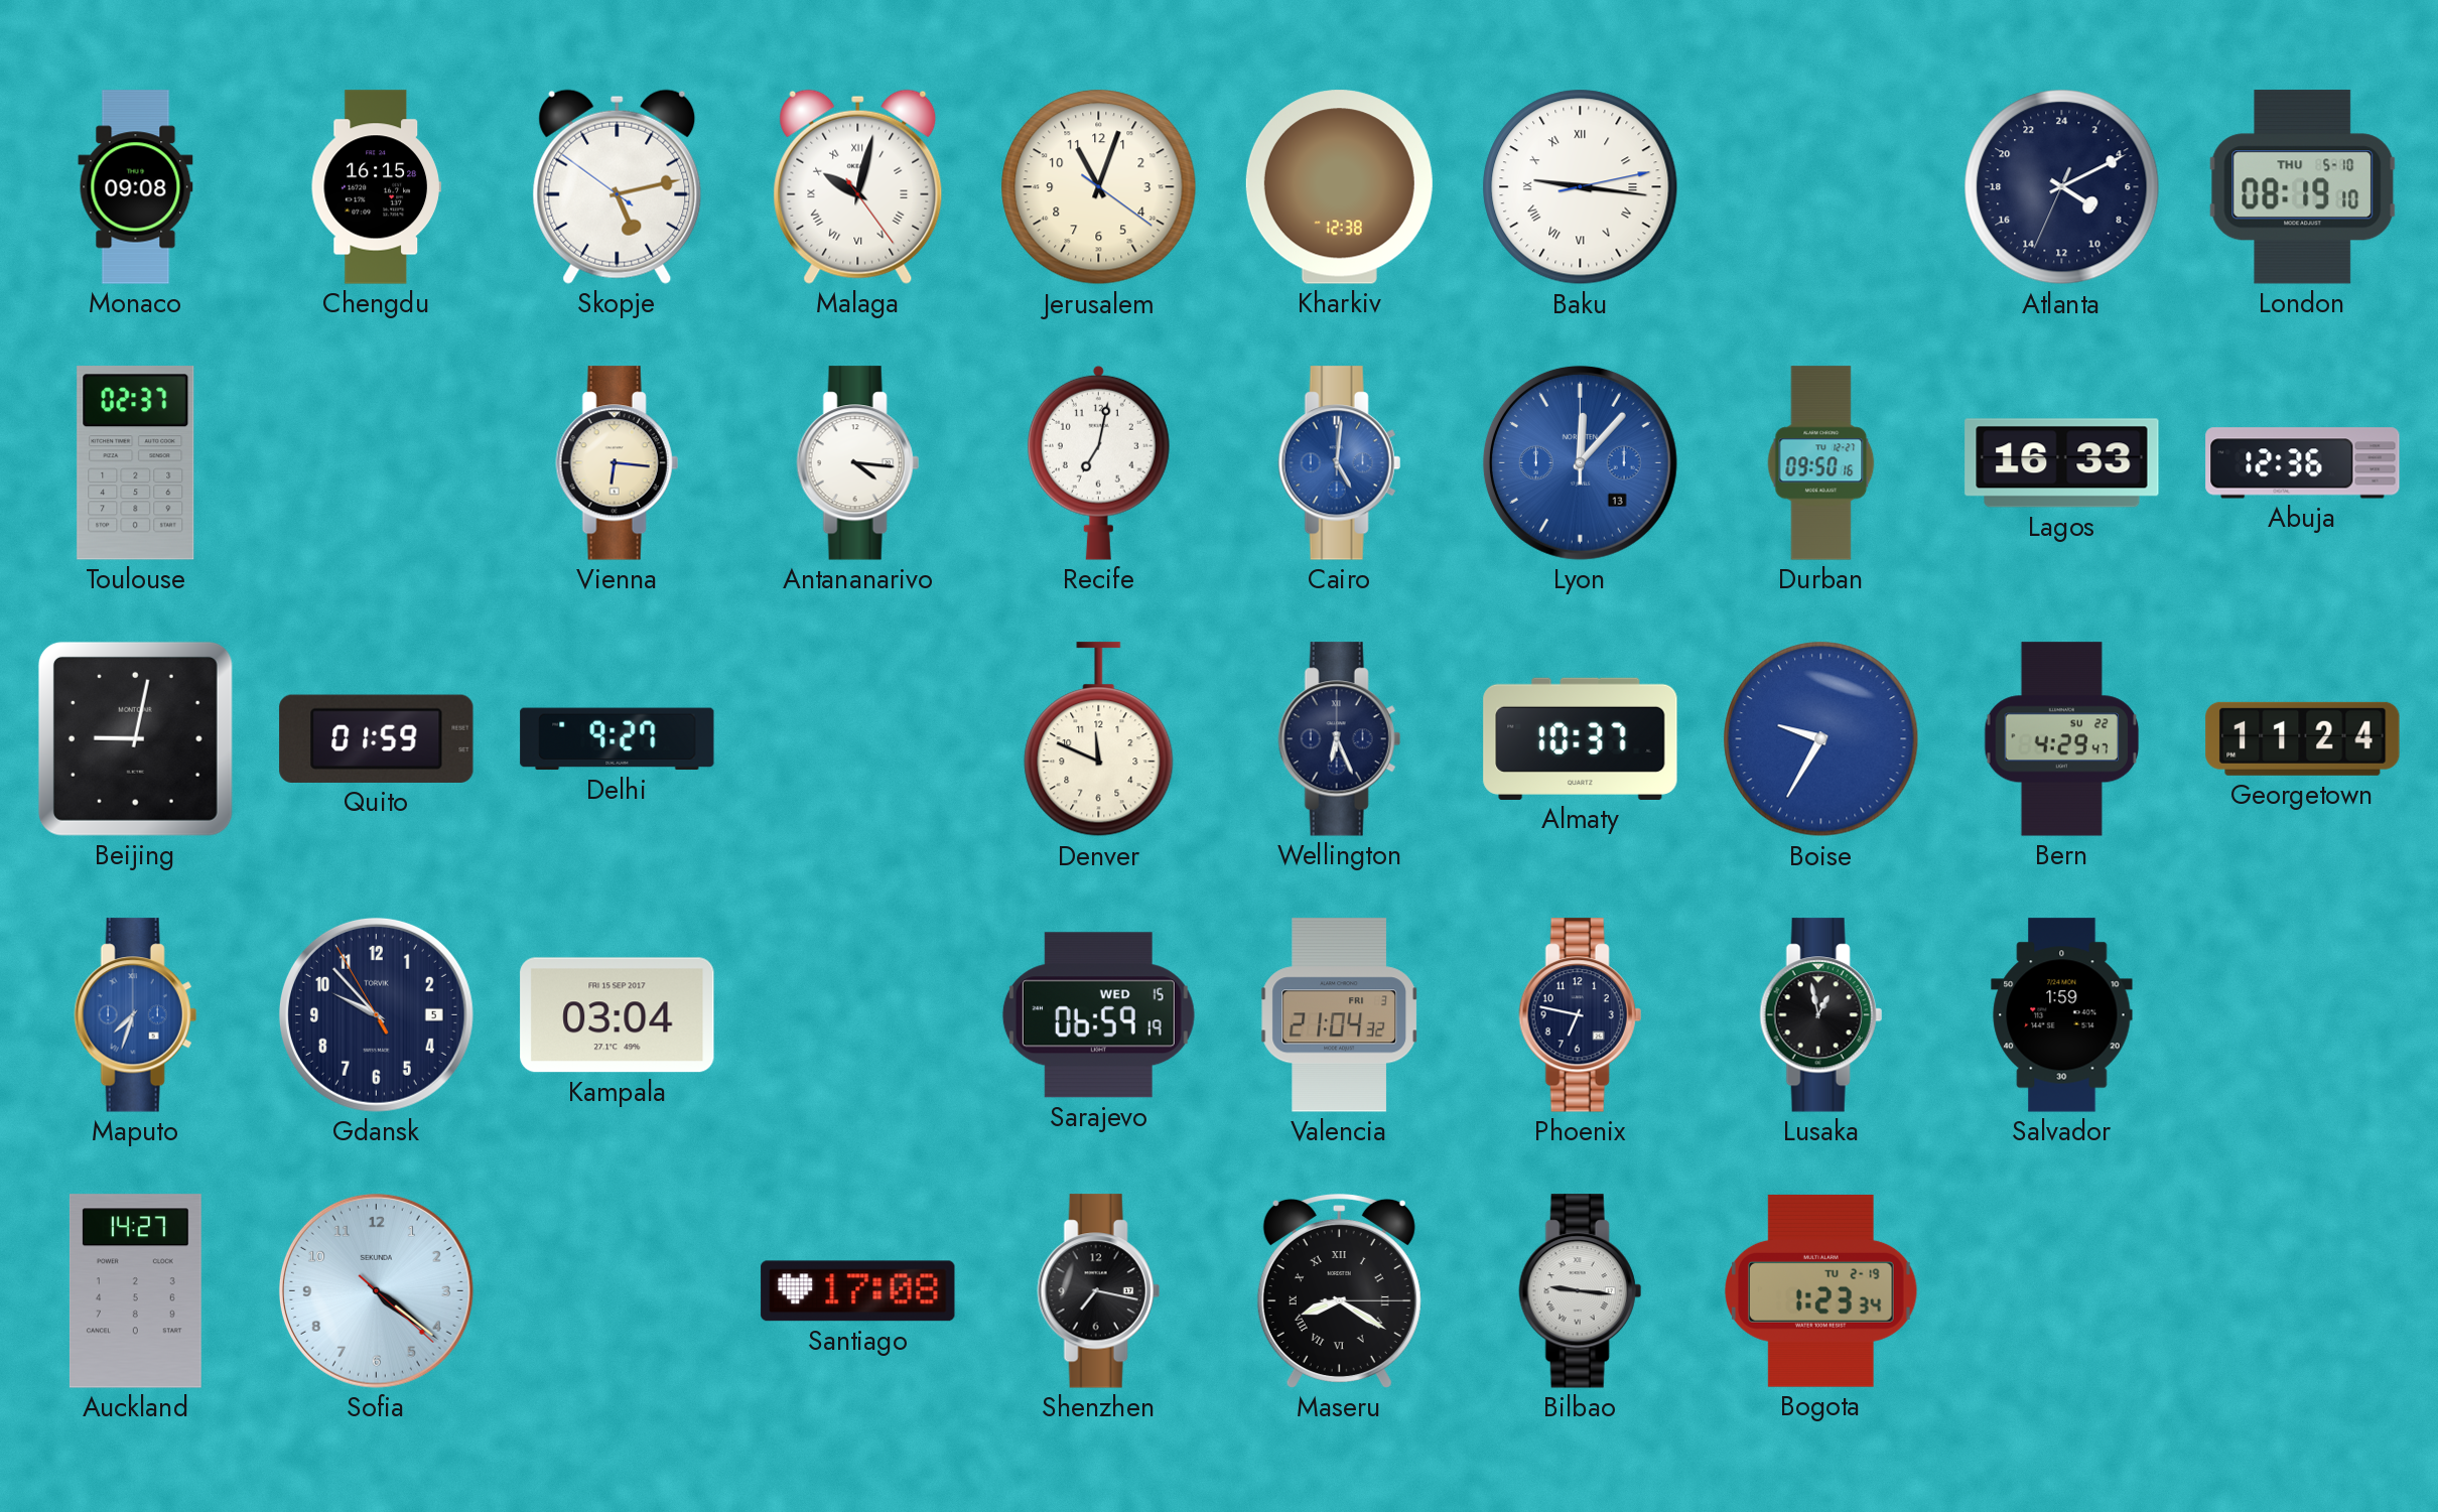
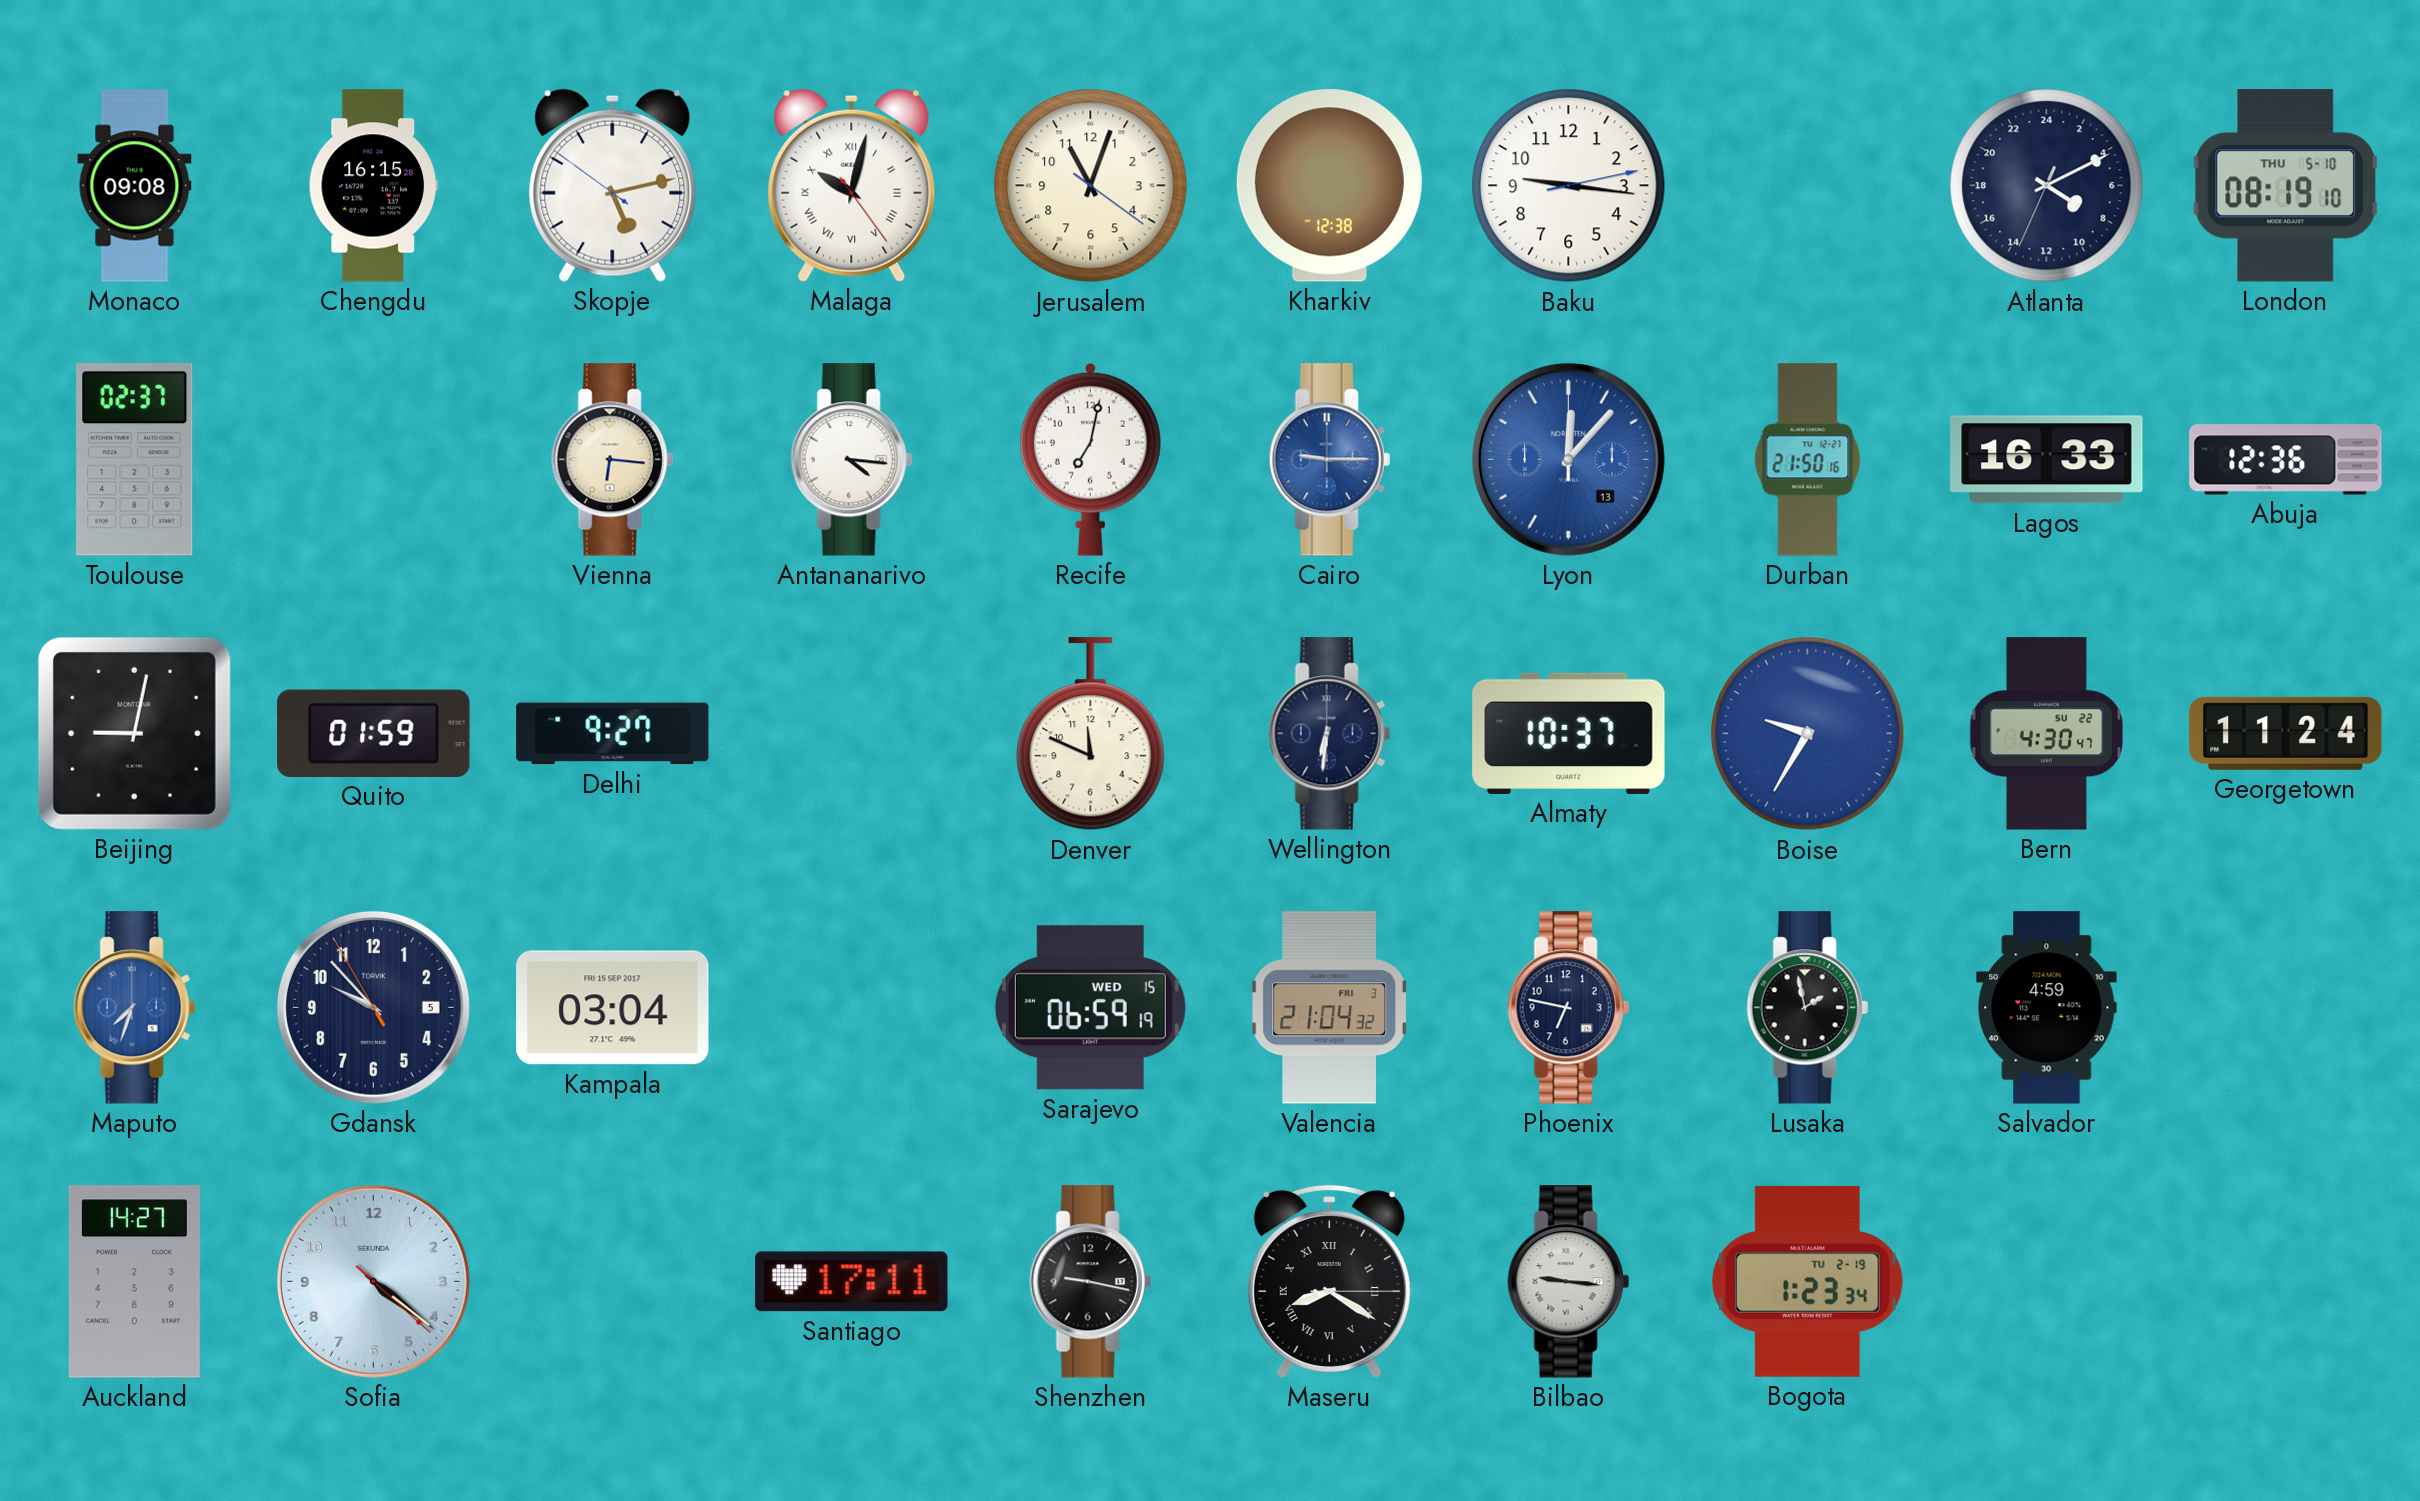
Baku numerals: Roman -> Arabic
Cairo: 5:01 -> 9:15
Durban: 09:50 -> 21:50
Wellington: 6:26 -> 6:31
Bern: 4:29 -> 4:30
Lusaka: 12:58 -> 1:58
Salvador: 1:59 -> 4:59
Santiago: 17:08 -> 17:11
Shenzhen: 7:17 -> 9:17
